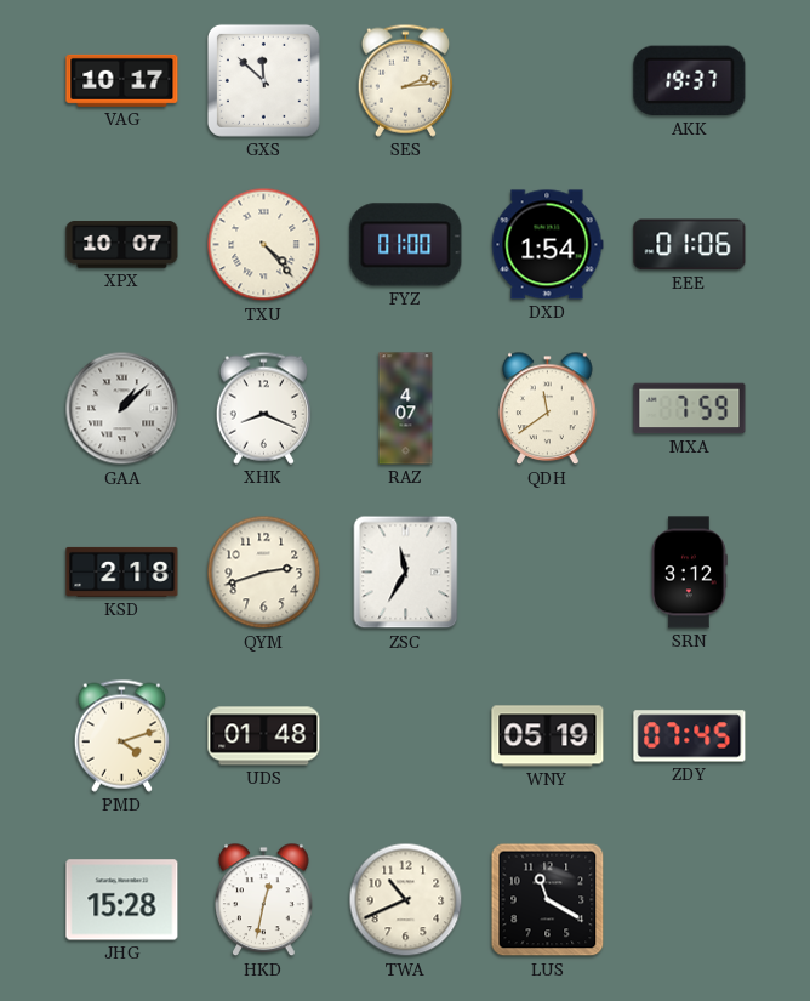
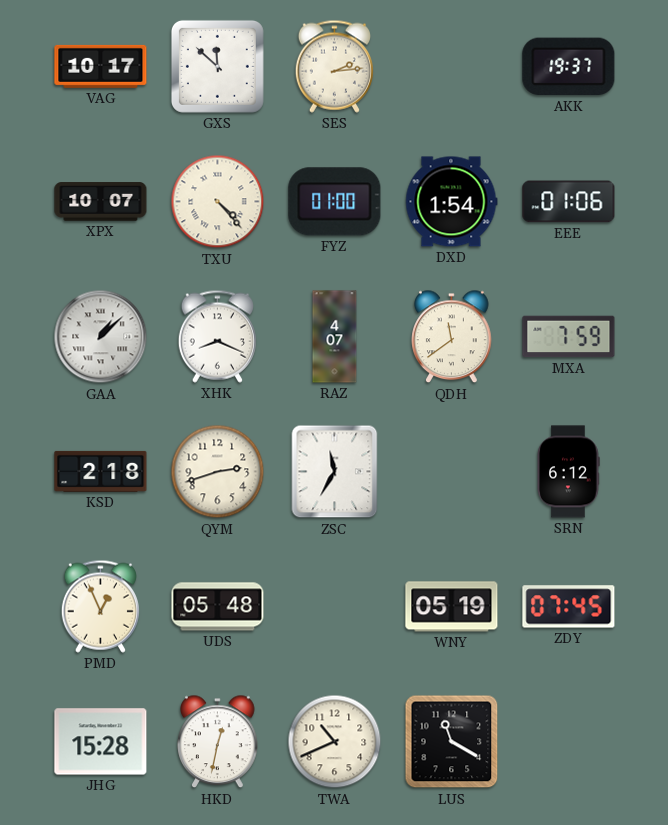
SRN: 3:12 -> 6:12
PMD: 4:12 -> 12:56
UDS: 01:48 -> 05:48
